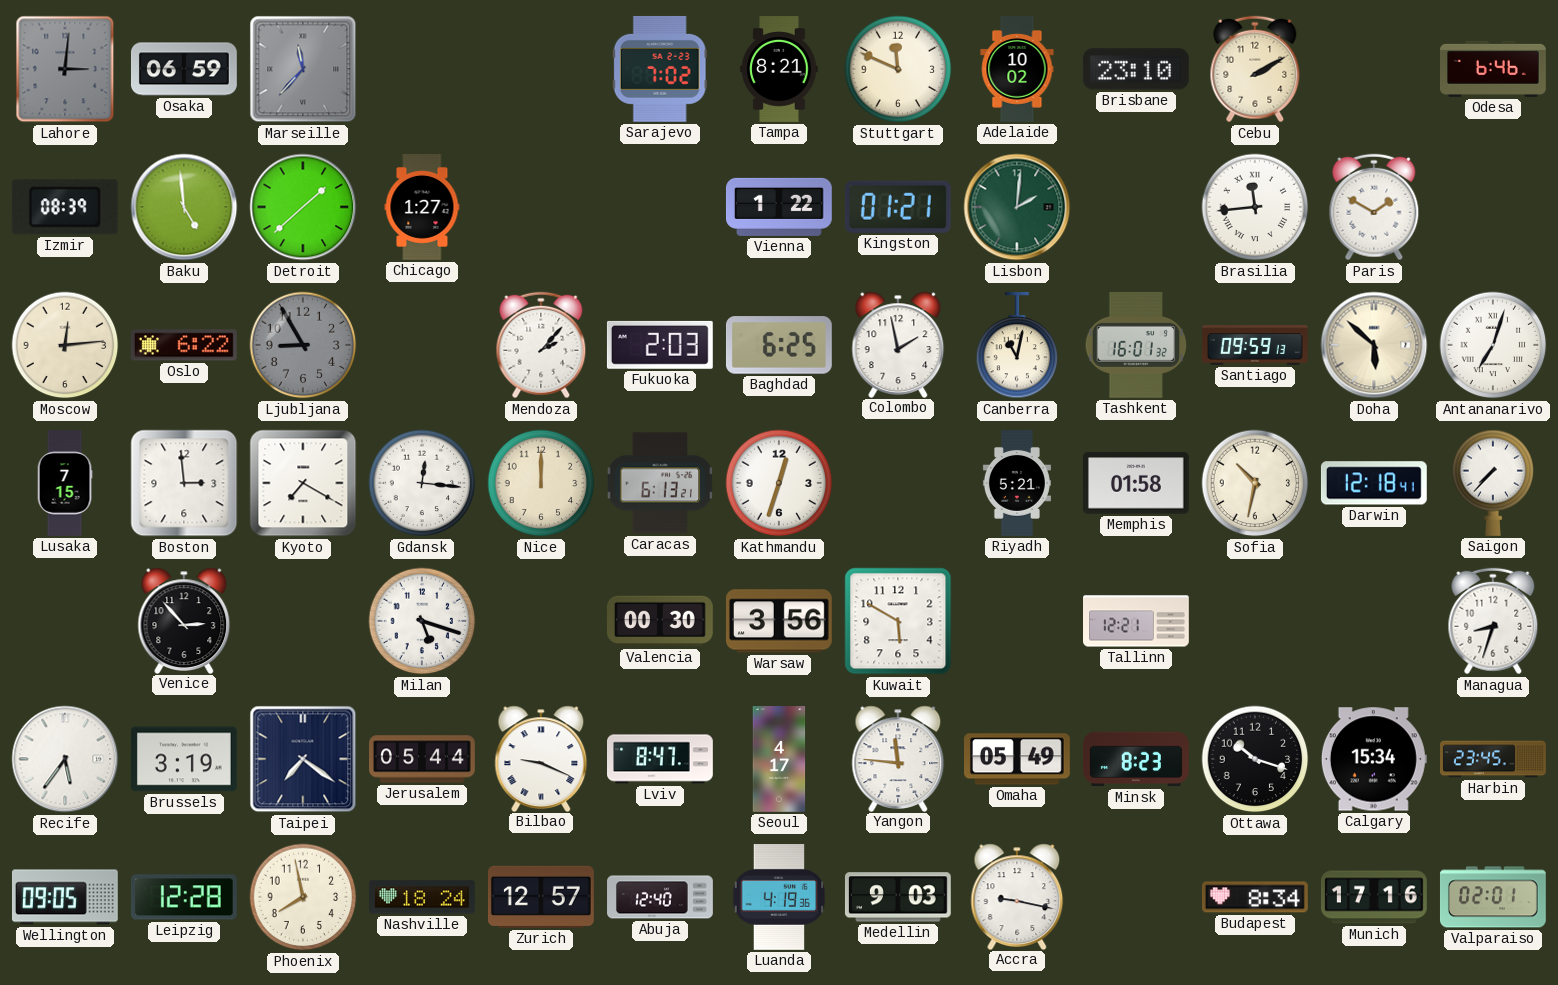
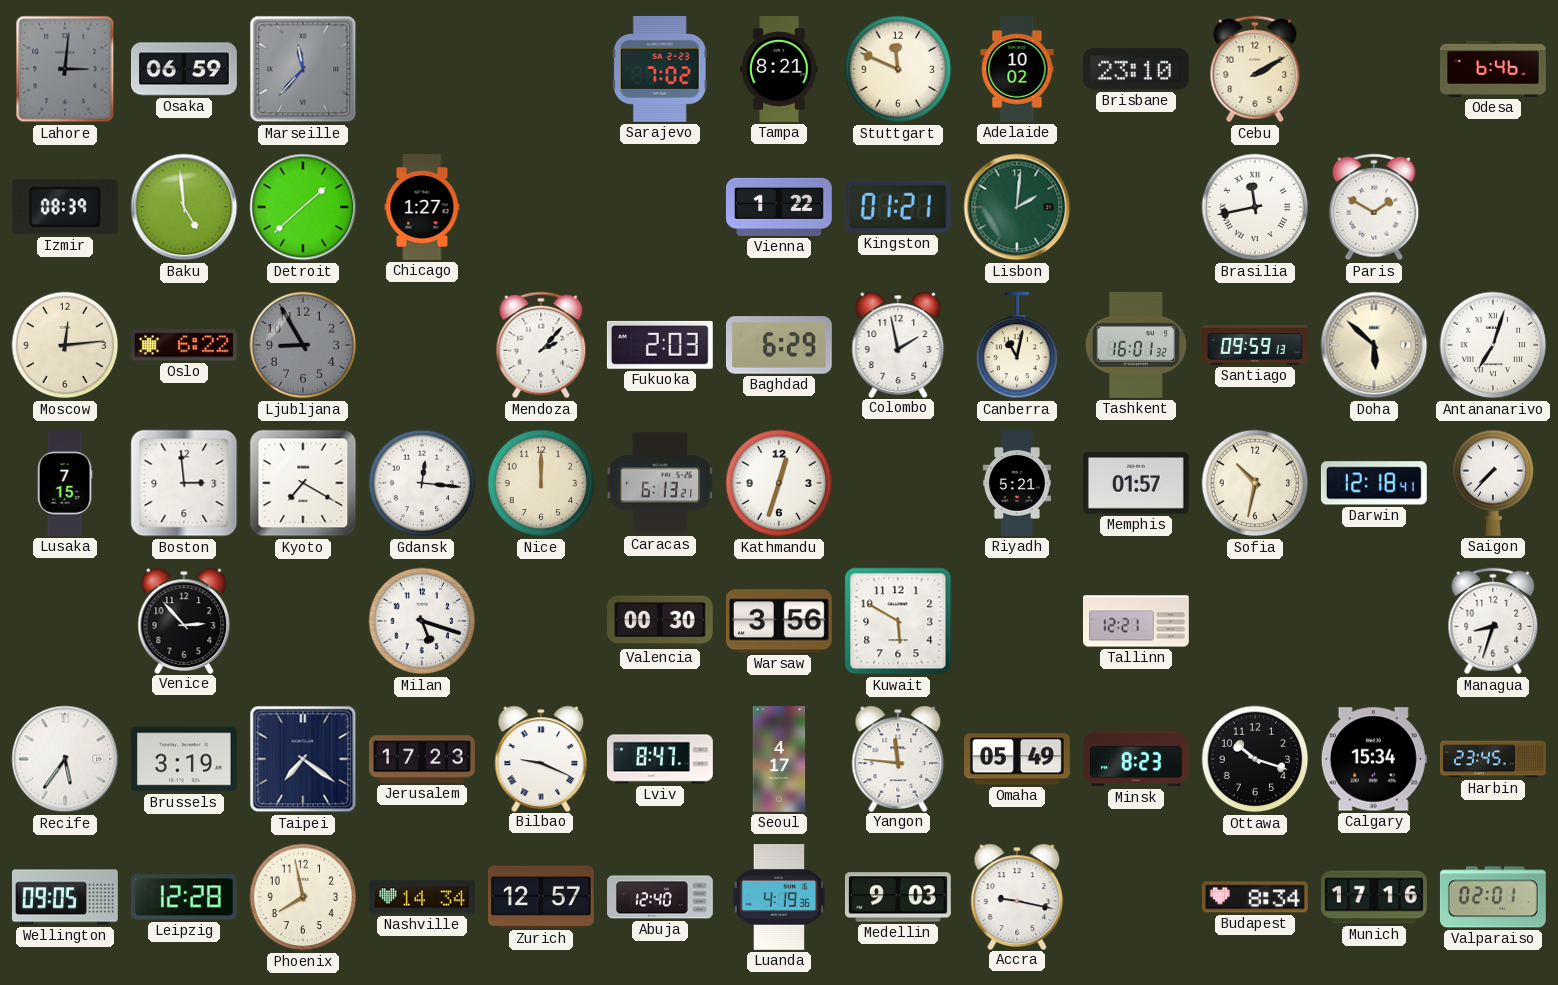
Brasilia: 11:44 -> 11:43
Baghdad: 6:25 -> 6:29
Memphis: 01:58 -> 01:57
Jerusalem: 05:44 -> 17:23
Nashville: 18:24 -> 14:34
